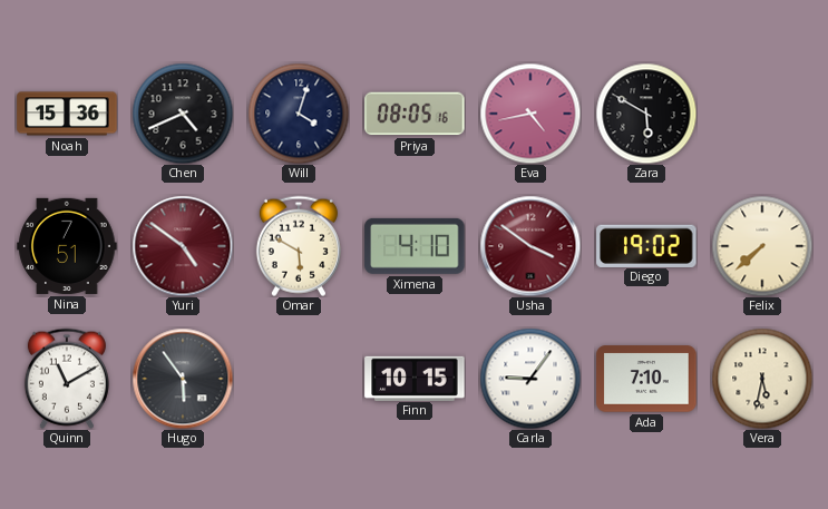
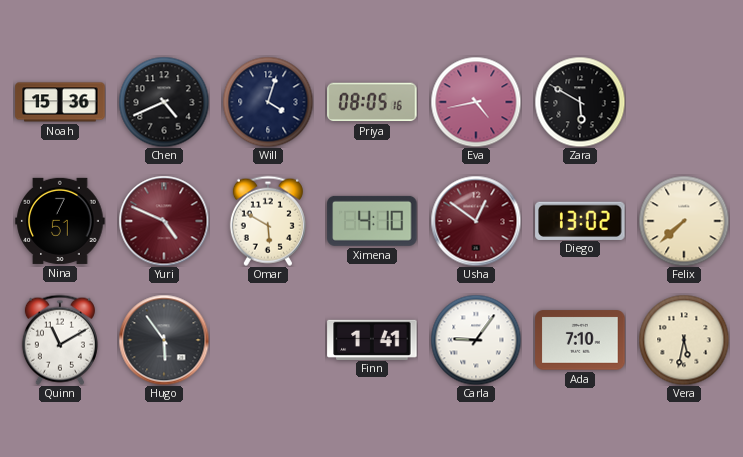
Yuri: 4:51 -> 4:49
Usha: 3:51 -> 12:51
Diego: 19:02 -> 13:02
Finn: 10:15 -> 1:41
